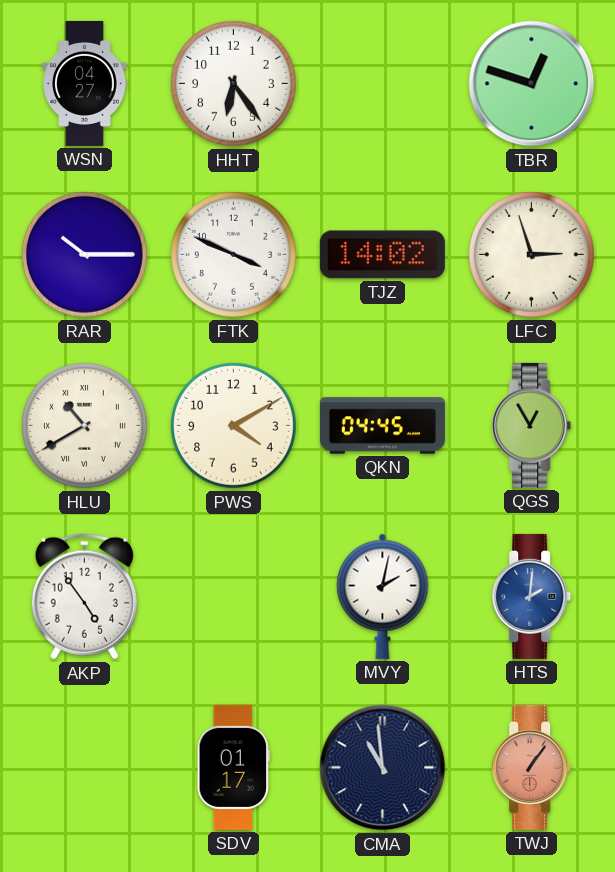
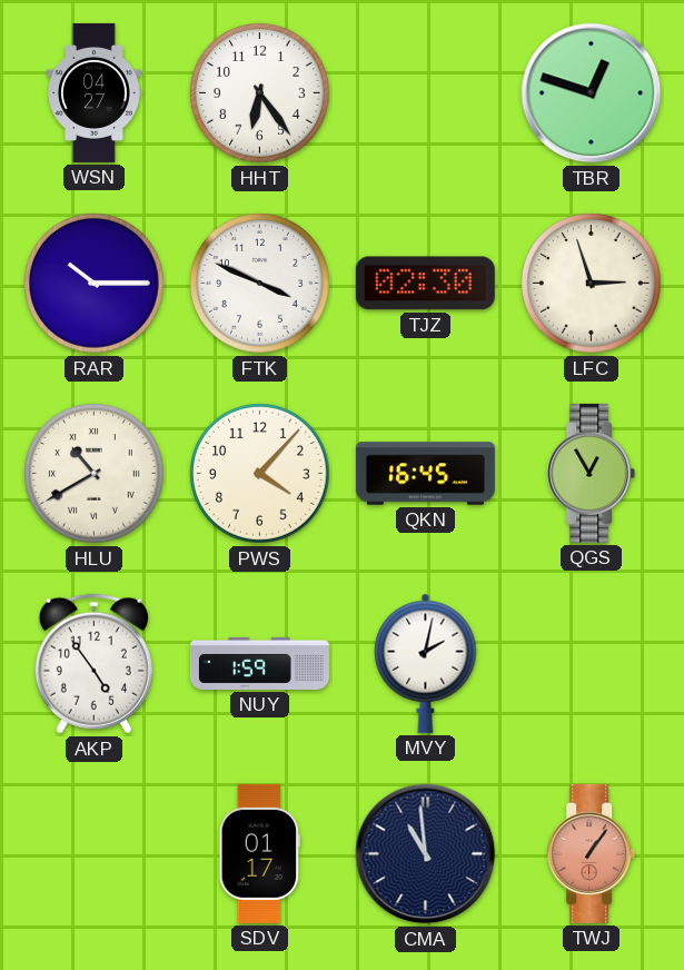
TJZ: 14:02 -> 02:30
PWS: 4:10 -> 4:07
QKN: 04:45 -> 16:45
NUY: none -> 1:59
HTS: 2:01 -> none
